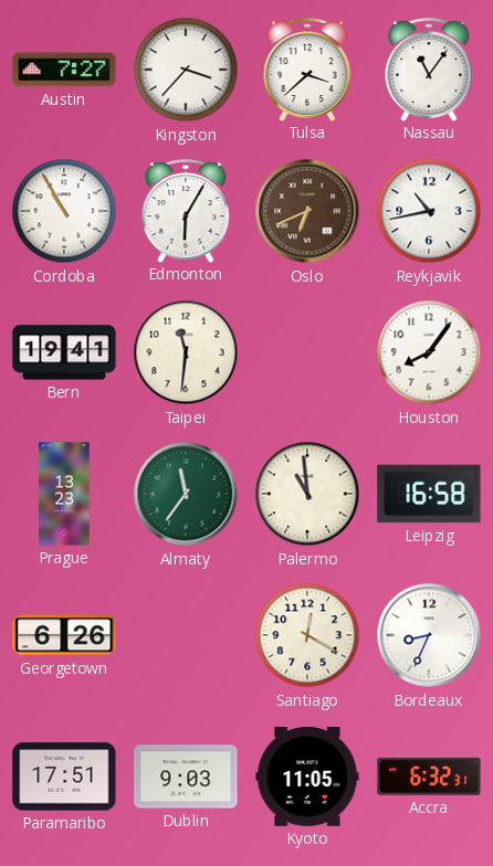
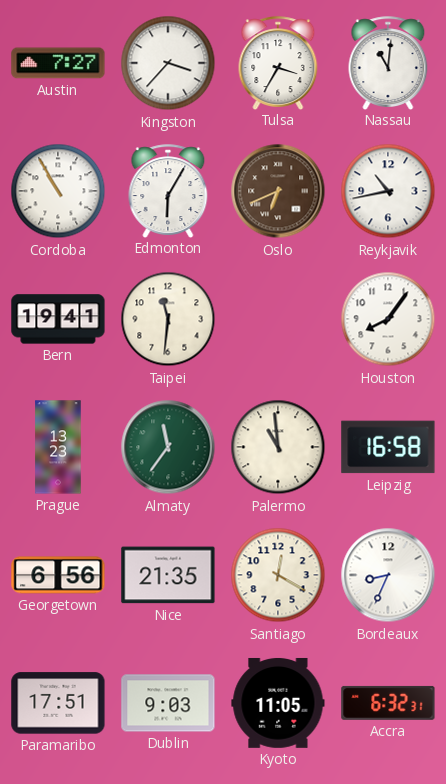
Tulsa: 3:38 -> 3:35
Nassau: 11:06 -> 11:01
Georgetown: 6:26 -> 6:56
Nice: none -> 21:35
